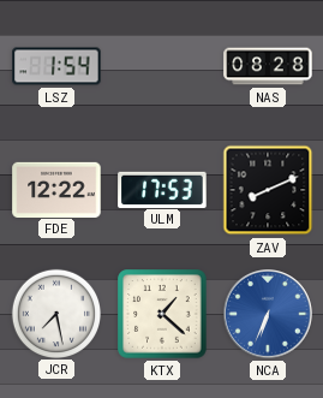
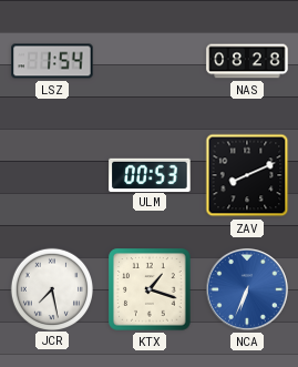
FDE: 12:22 -> none
ULM: 17:53 -> 00:53
KTX: 1:22 -> 1:18
